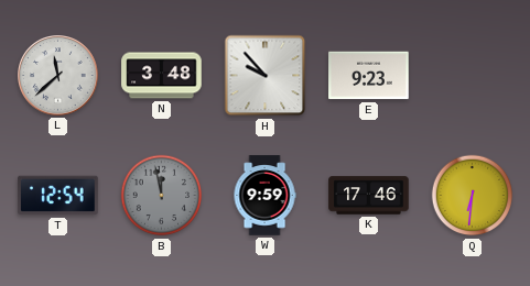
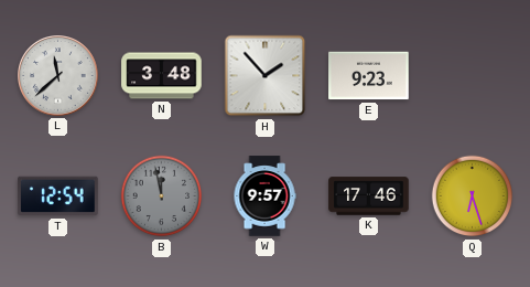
H: 9:53 -> 1:53
W: 9:59 -> 9:57
Q: 6:31 -> 6:27
